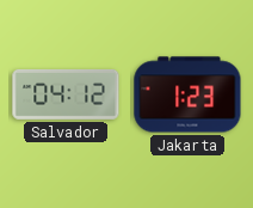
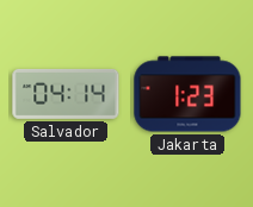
Salvador: 04:12 -> 04:14
